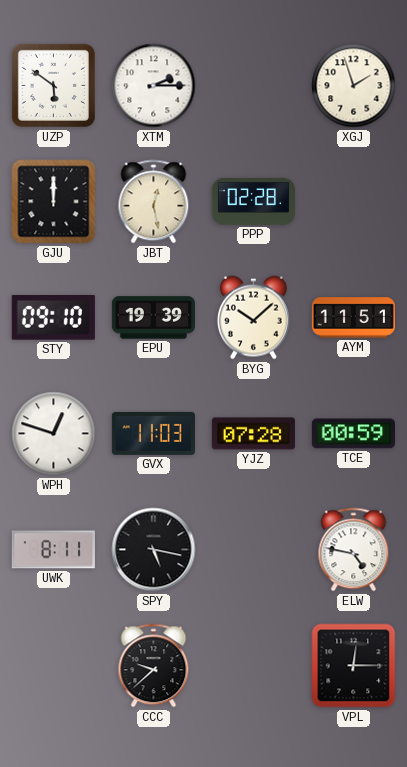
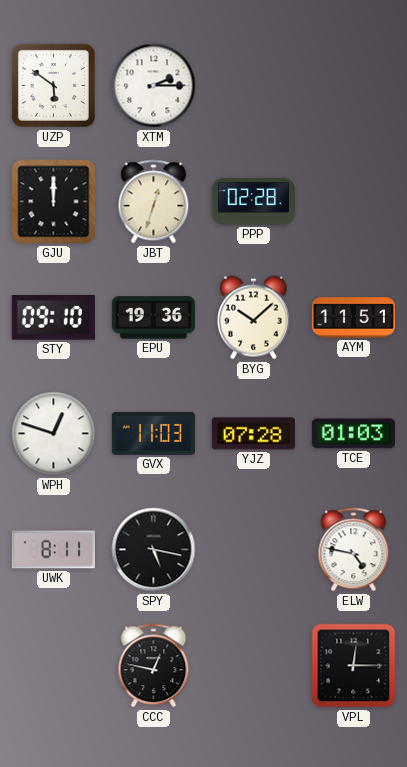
XGJ: 1:57 -> none
JBT: 12:28 -> 12:33
EPU: 19:39 -> 19:36
TCE: 00:59 -> 01:03
CCC: 9:38 -> 12:47
